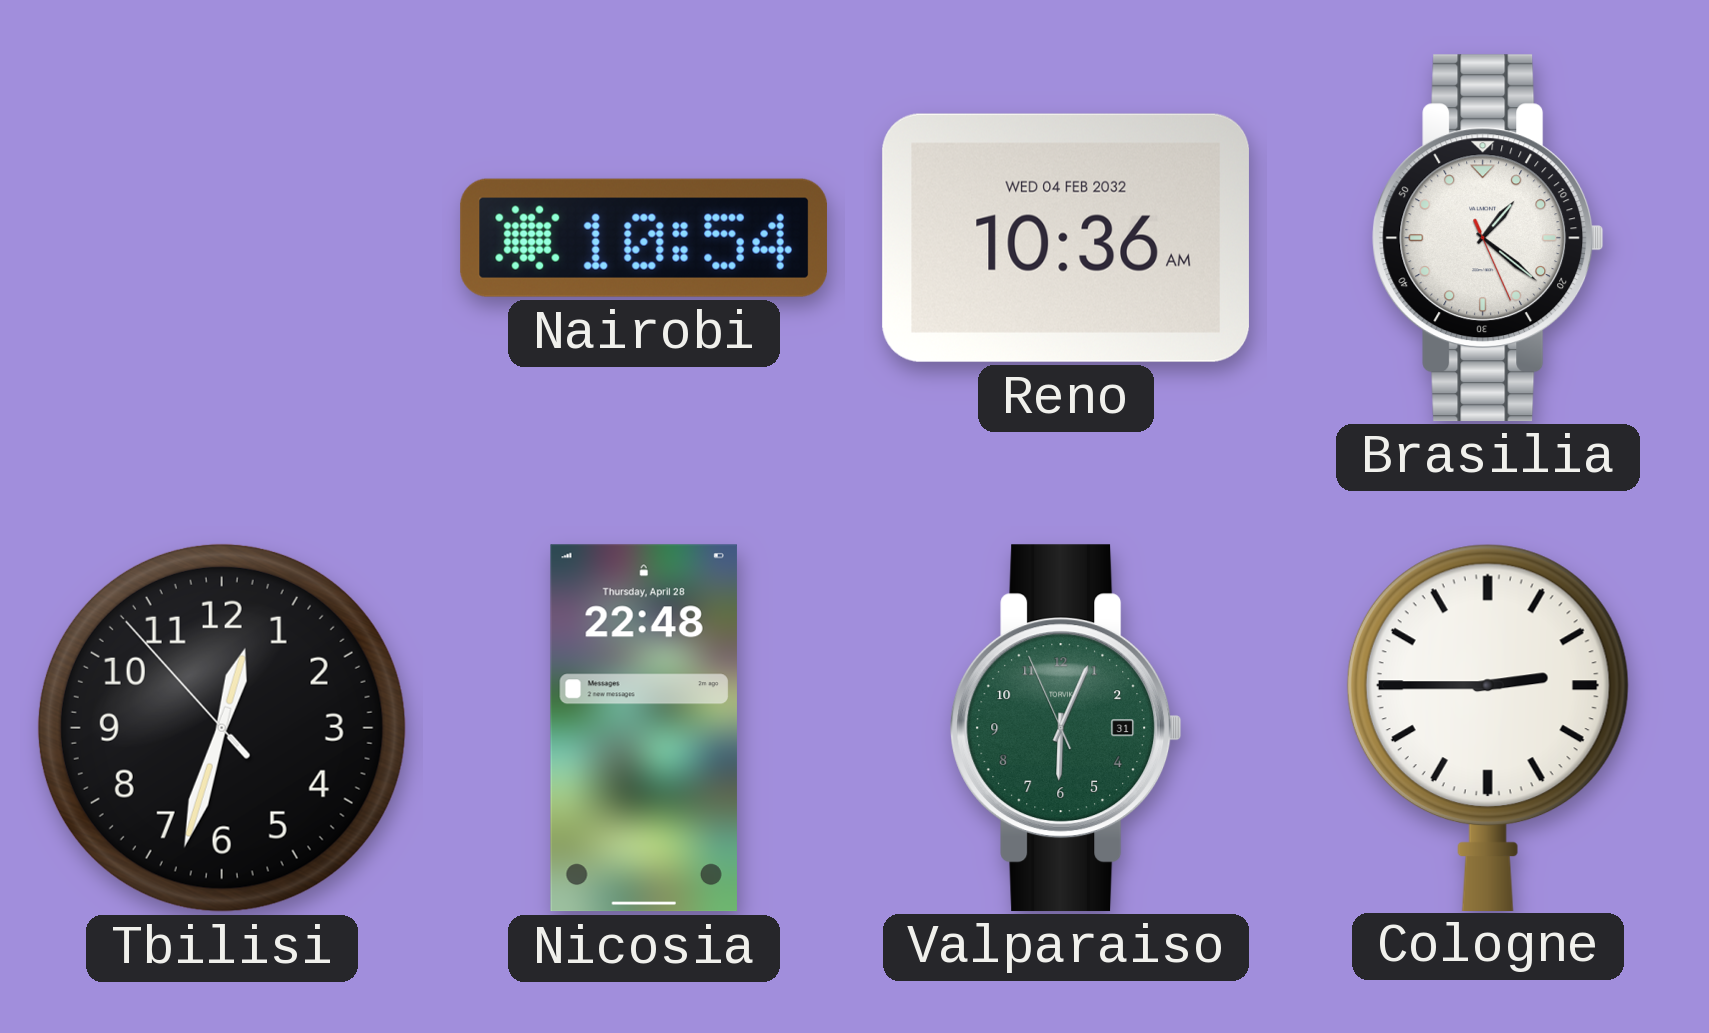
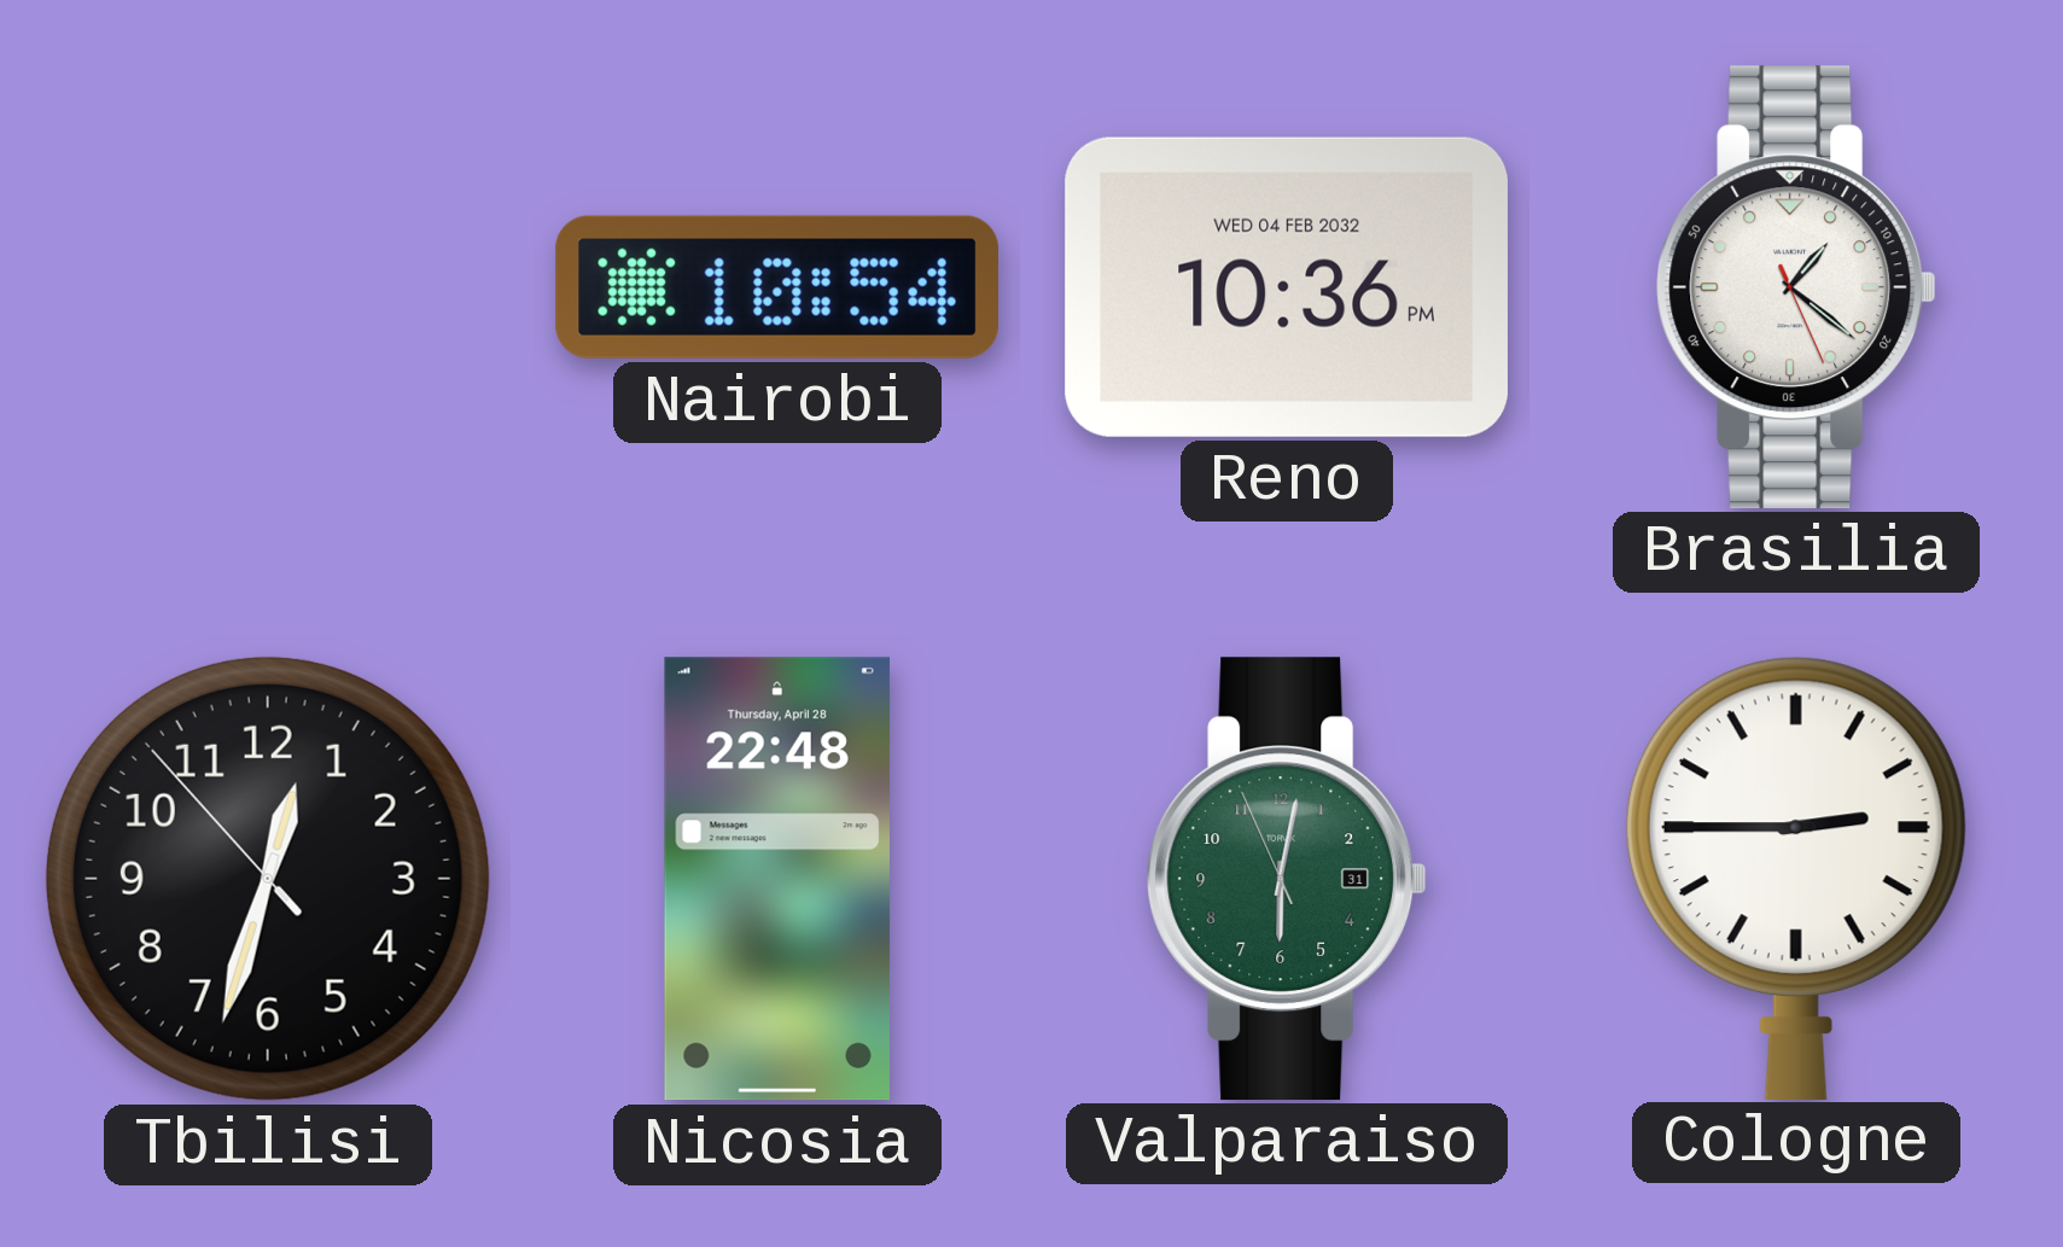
Reno: 10:36 AM -> 10:36 PM
Valparaiso: 6:03 -> 6:01
